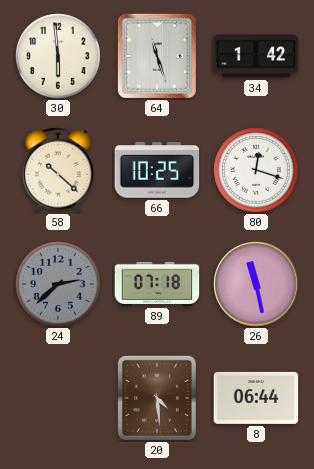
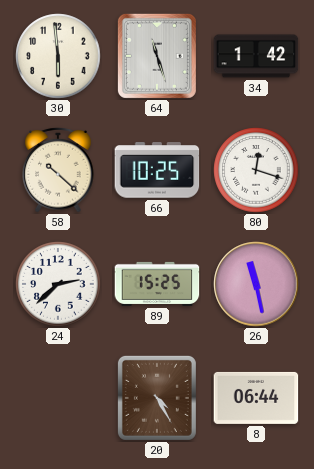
24 dial: grey -> white
89: 07:18 -> 15:25
20: 4:29 -> 4:25
